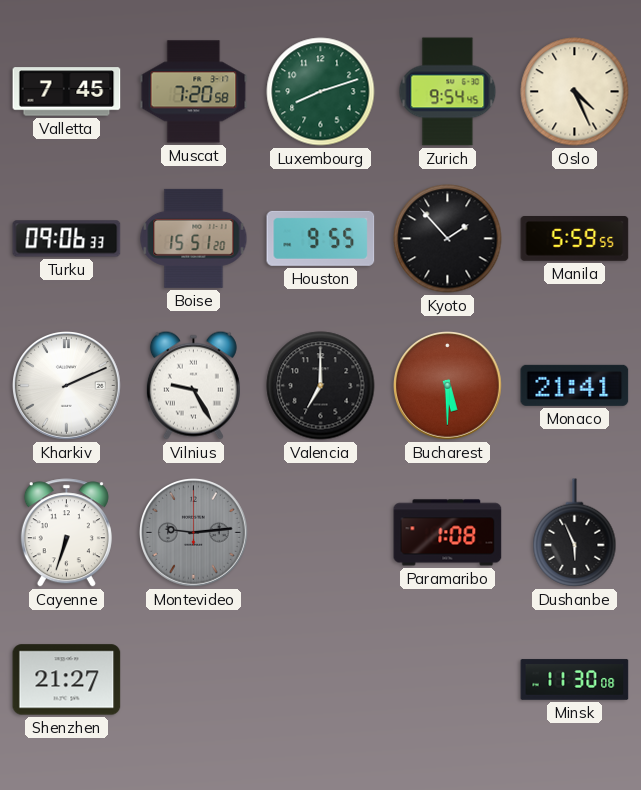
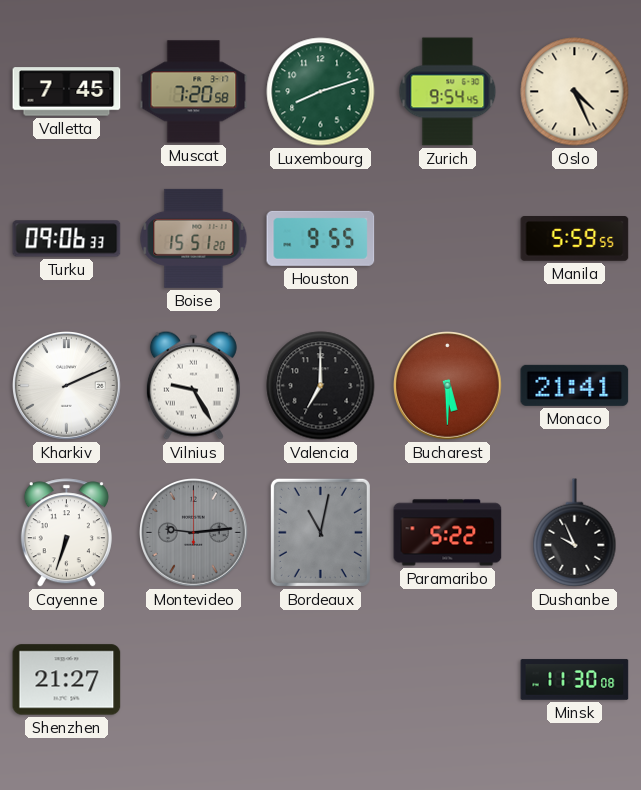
Kyoto: 1:53 -> none
Bordeaux: none -> 11:02
Paramaribo: 1:08 -> 5:22
Dushanbe: 5:56 -> 9:56
